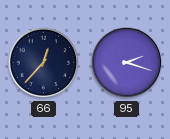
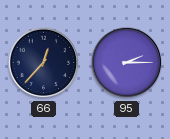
95: 2:18 -> 2:15
